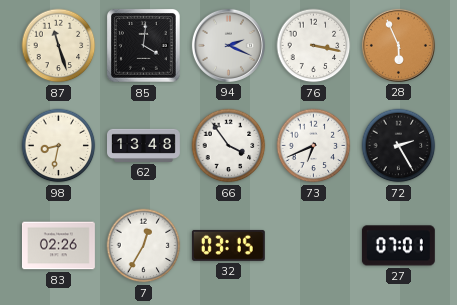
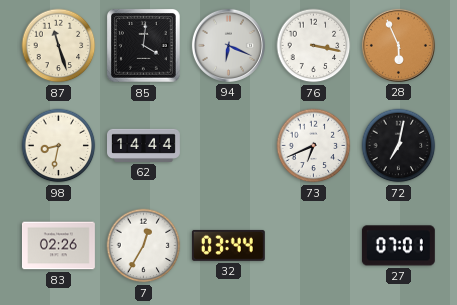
94: 2:19 -> 6:19
62: 13:48 -> 14:44
66: 3:54 -> none
72: 2:25 -> 7:02
32: 03:15 -> 03:44
